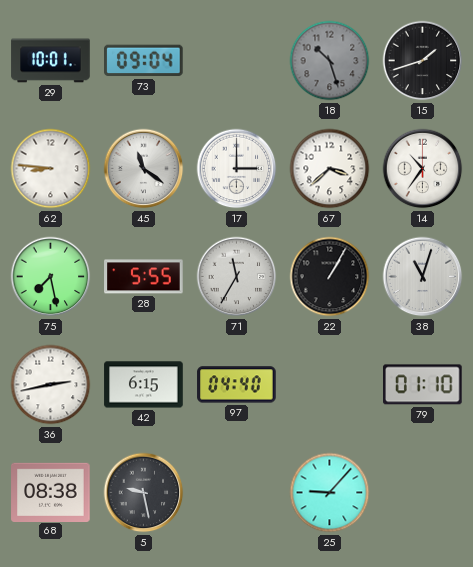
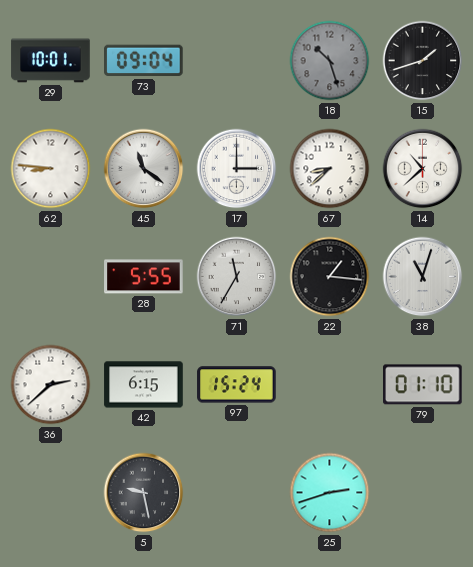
67: 3:38 -> 8:38
14: 10:36 -> 10:38
75: 7:28 -> none
22: 1:05 -> 1:16
36: 2:43 -> 2:38
97: 04:40 -> 15:24
68: 08:38 -> none
25: 9:07 -> 2:42
